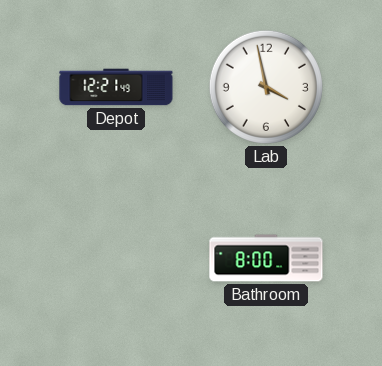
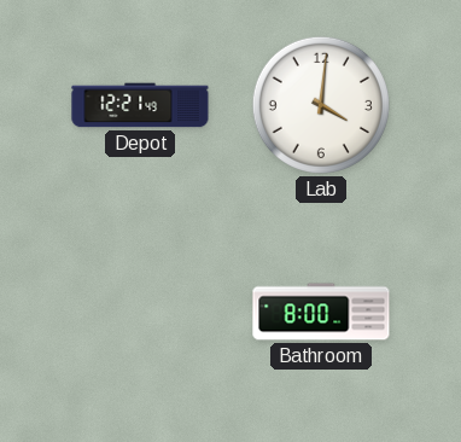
Lab: 3:58 -> 4:01
